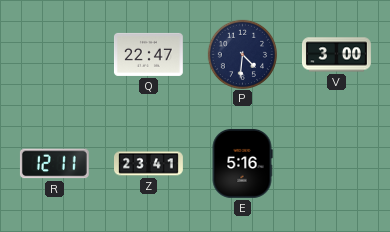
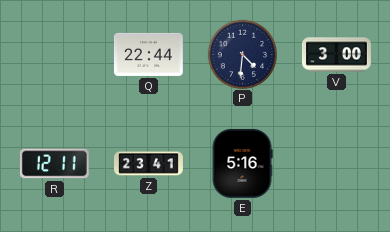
Q: 22:47 -> 22:44
